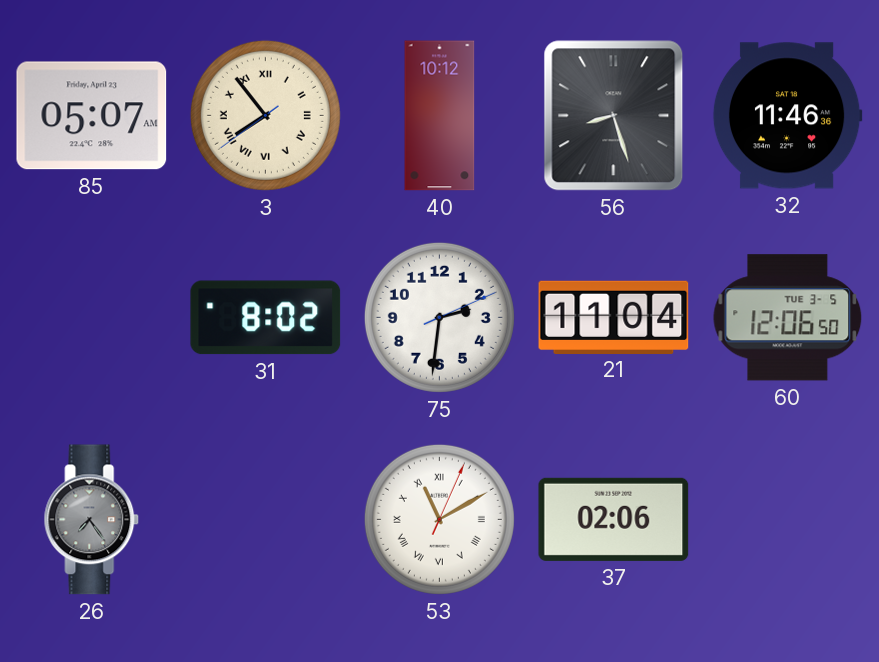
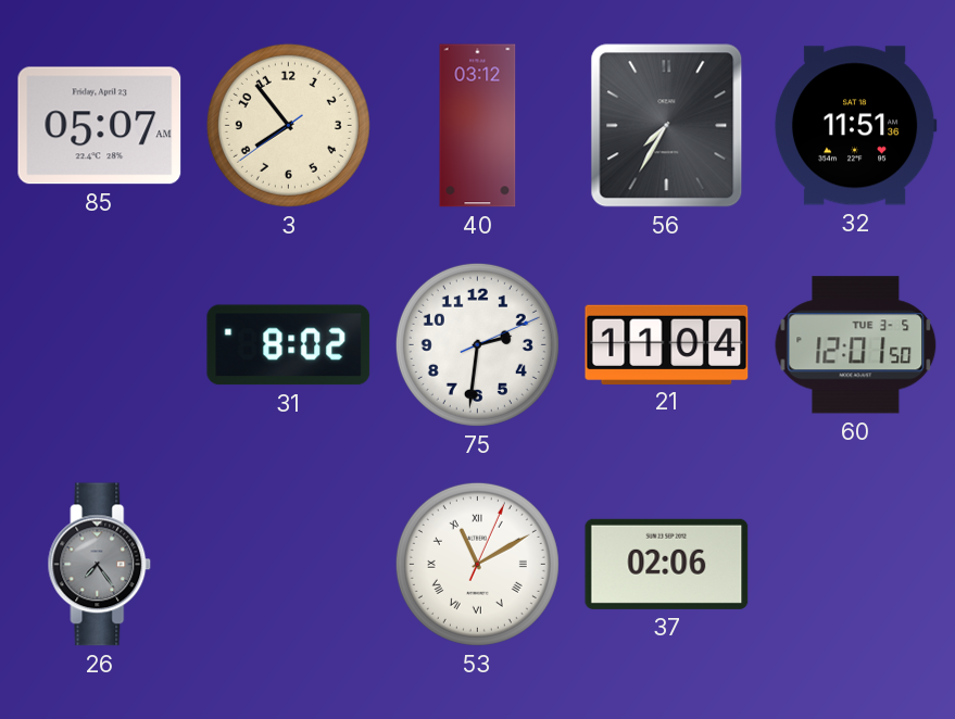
3 numerals: Roman -> Arabic
40: 10:12 -> 03:12
56: 8:27 -> 7:35
32: 11:46 -> 11:51
60: 12:06 -> 12:01
